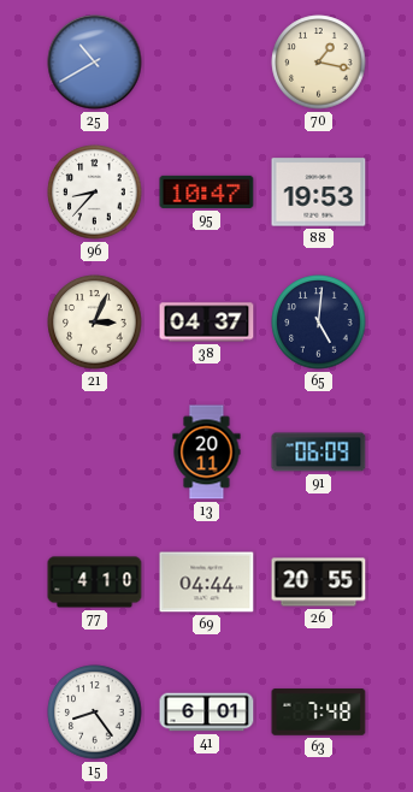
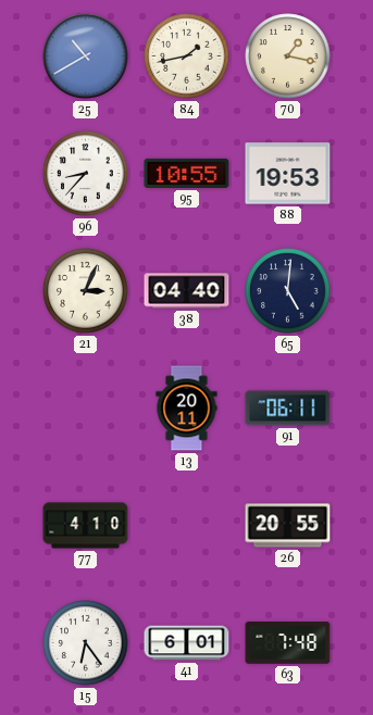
84: none -> 1:43
95: 10:47 -> 10:55
38: 04:37 -> 04:40
91: 06:09 -> 06:11
69: 04:44 -> none
15: 8:24 -> 6:24
